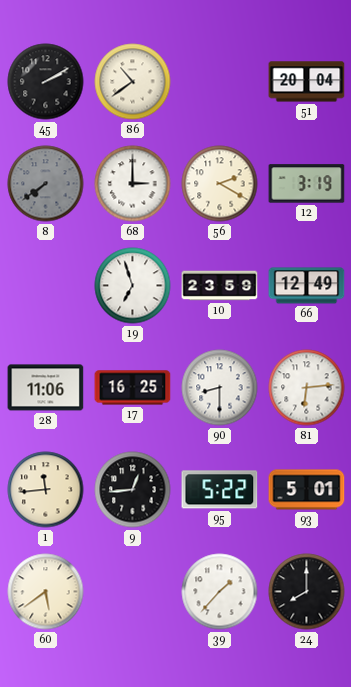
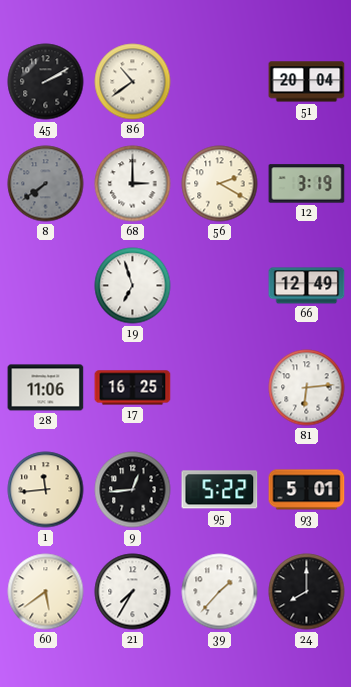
10: 23:59 -> none
90: 8:30 -> none
21: none -> 7:35
